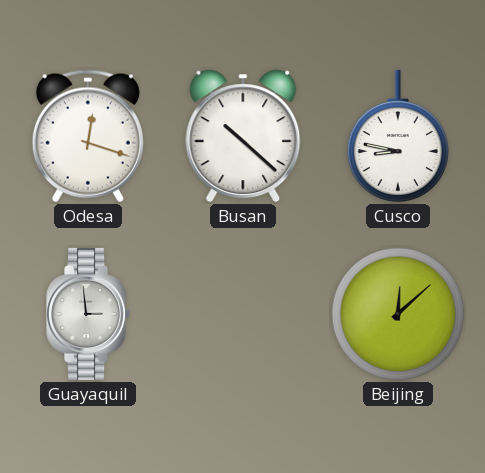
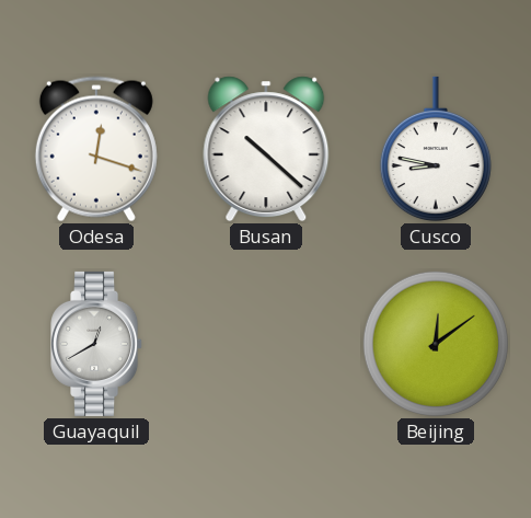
Guayaquil: 2:59 -> 12:40
Beijing: 12:08 -> 12:09
